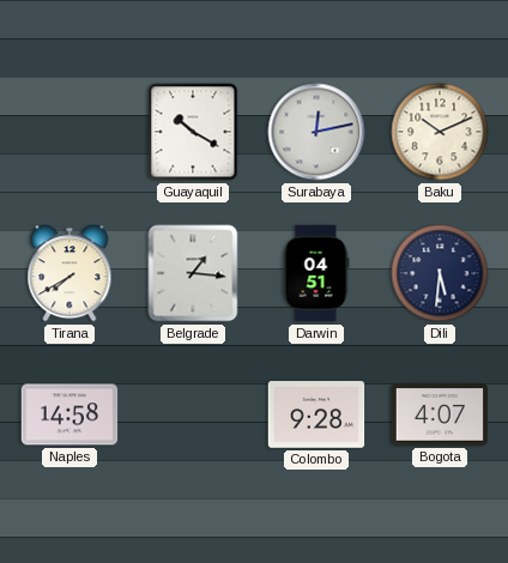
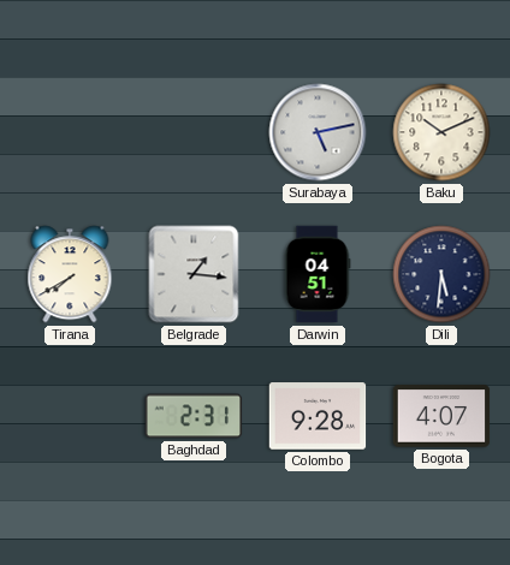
Guayaquil: 10:20 -> none
Surabaya: 12:13 -> 5:13
Naples: 14:58 -> none
Baghdad: none -> 2:31
